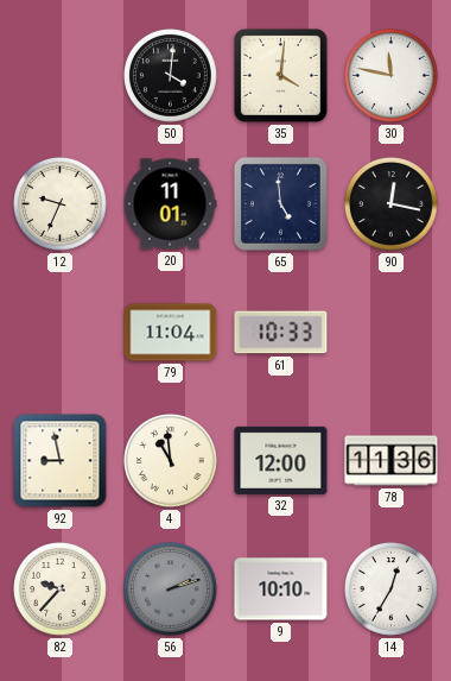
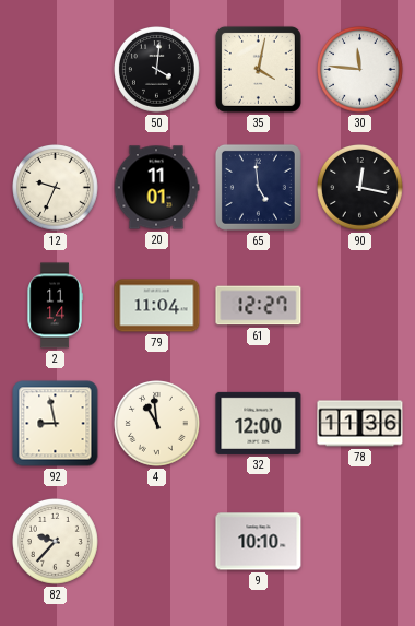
35: 4:01 -> 4:02
30: 11:47 -> 11:46
2: none -> 11:14
61: 10:33 -> 12:27
56: 2:12 -> none
14: 12:35 -> none
